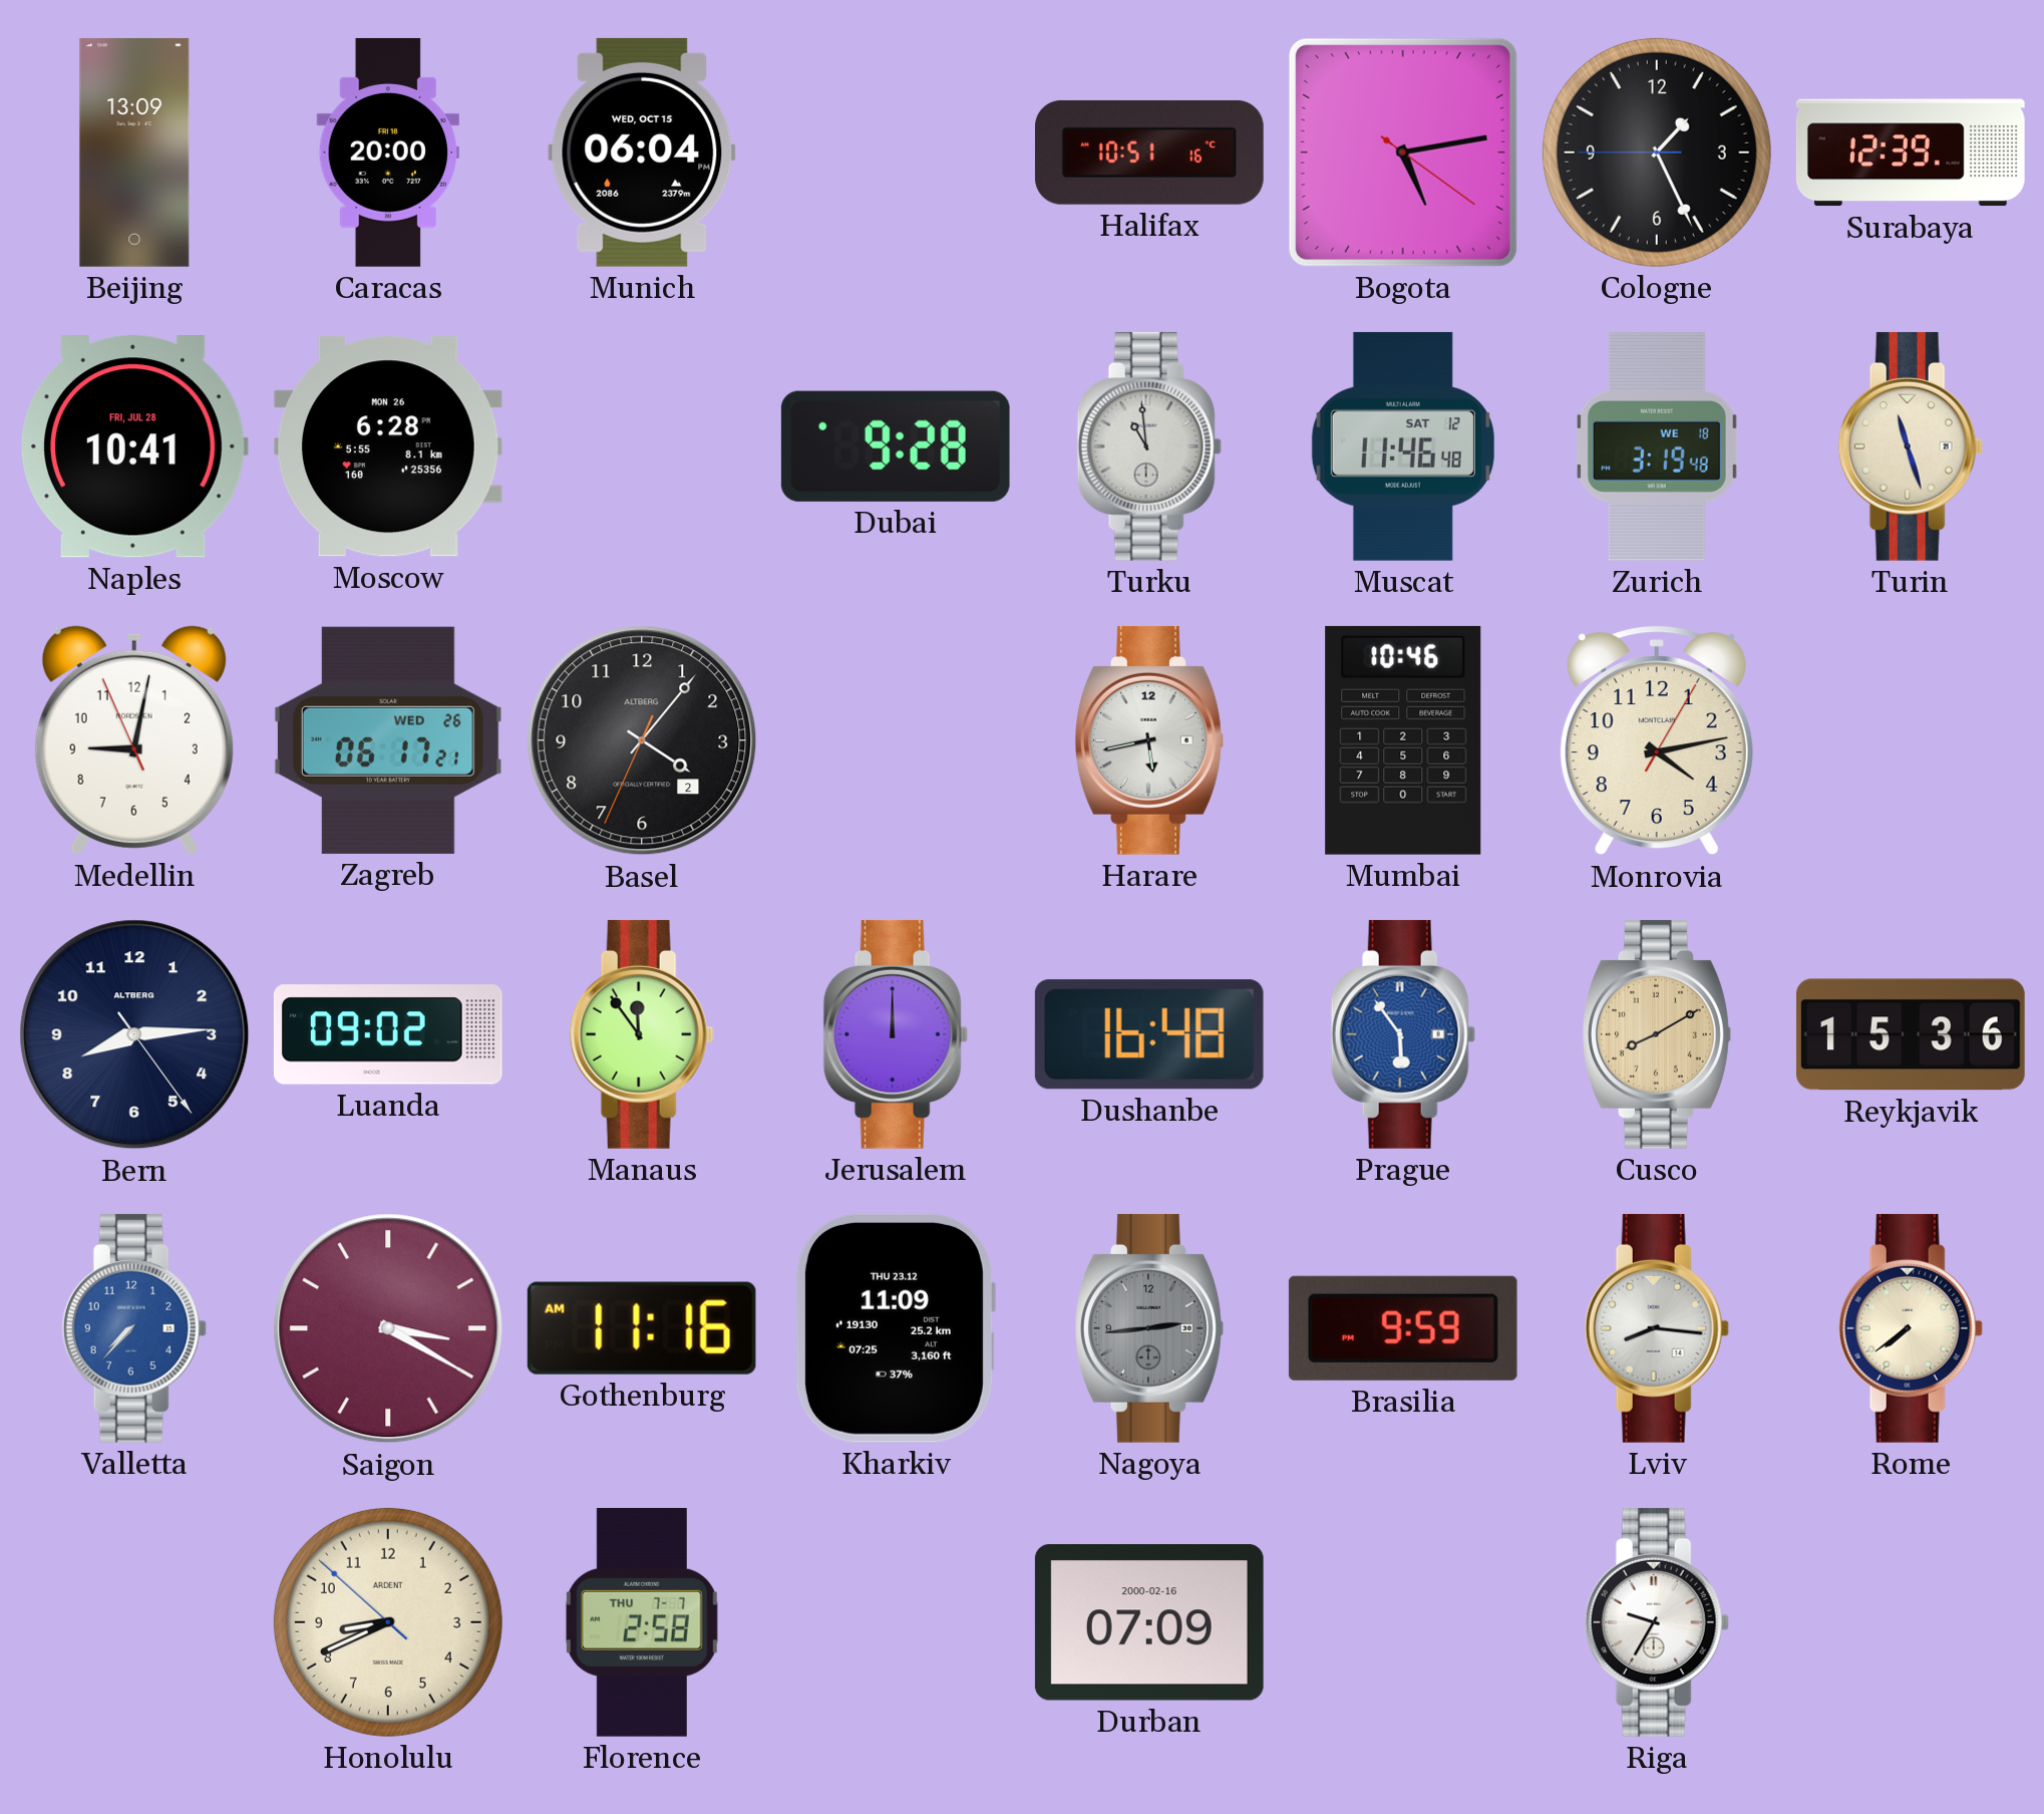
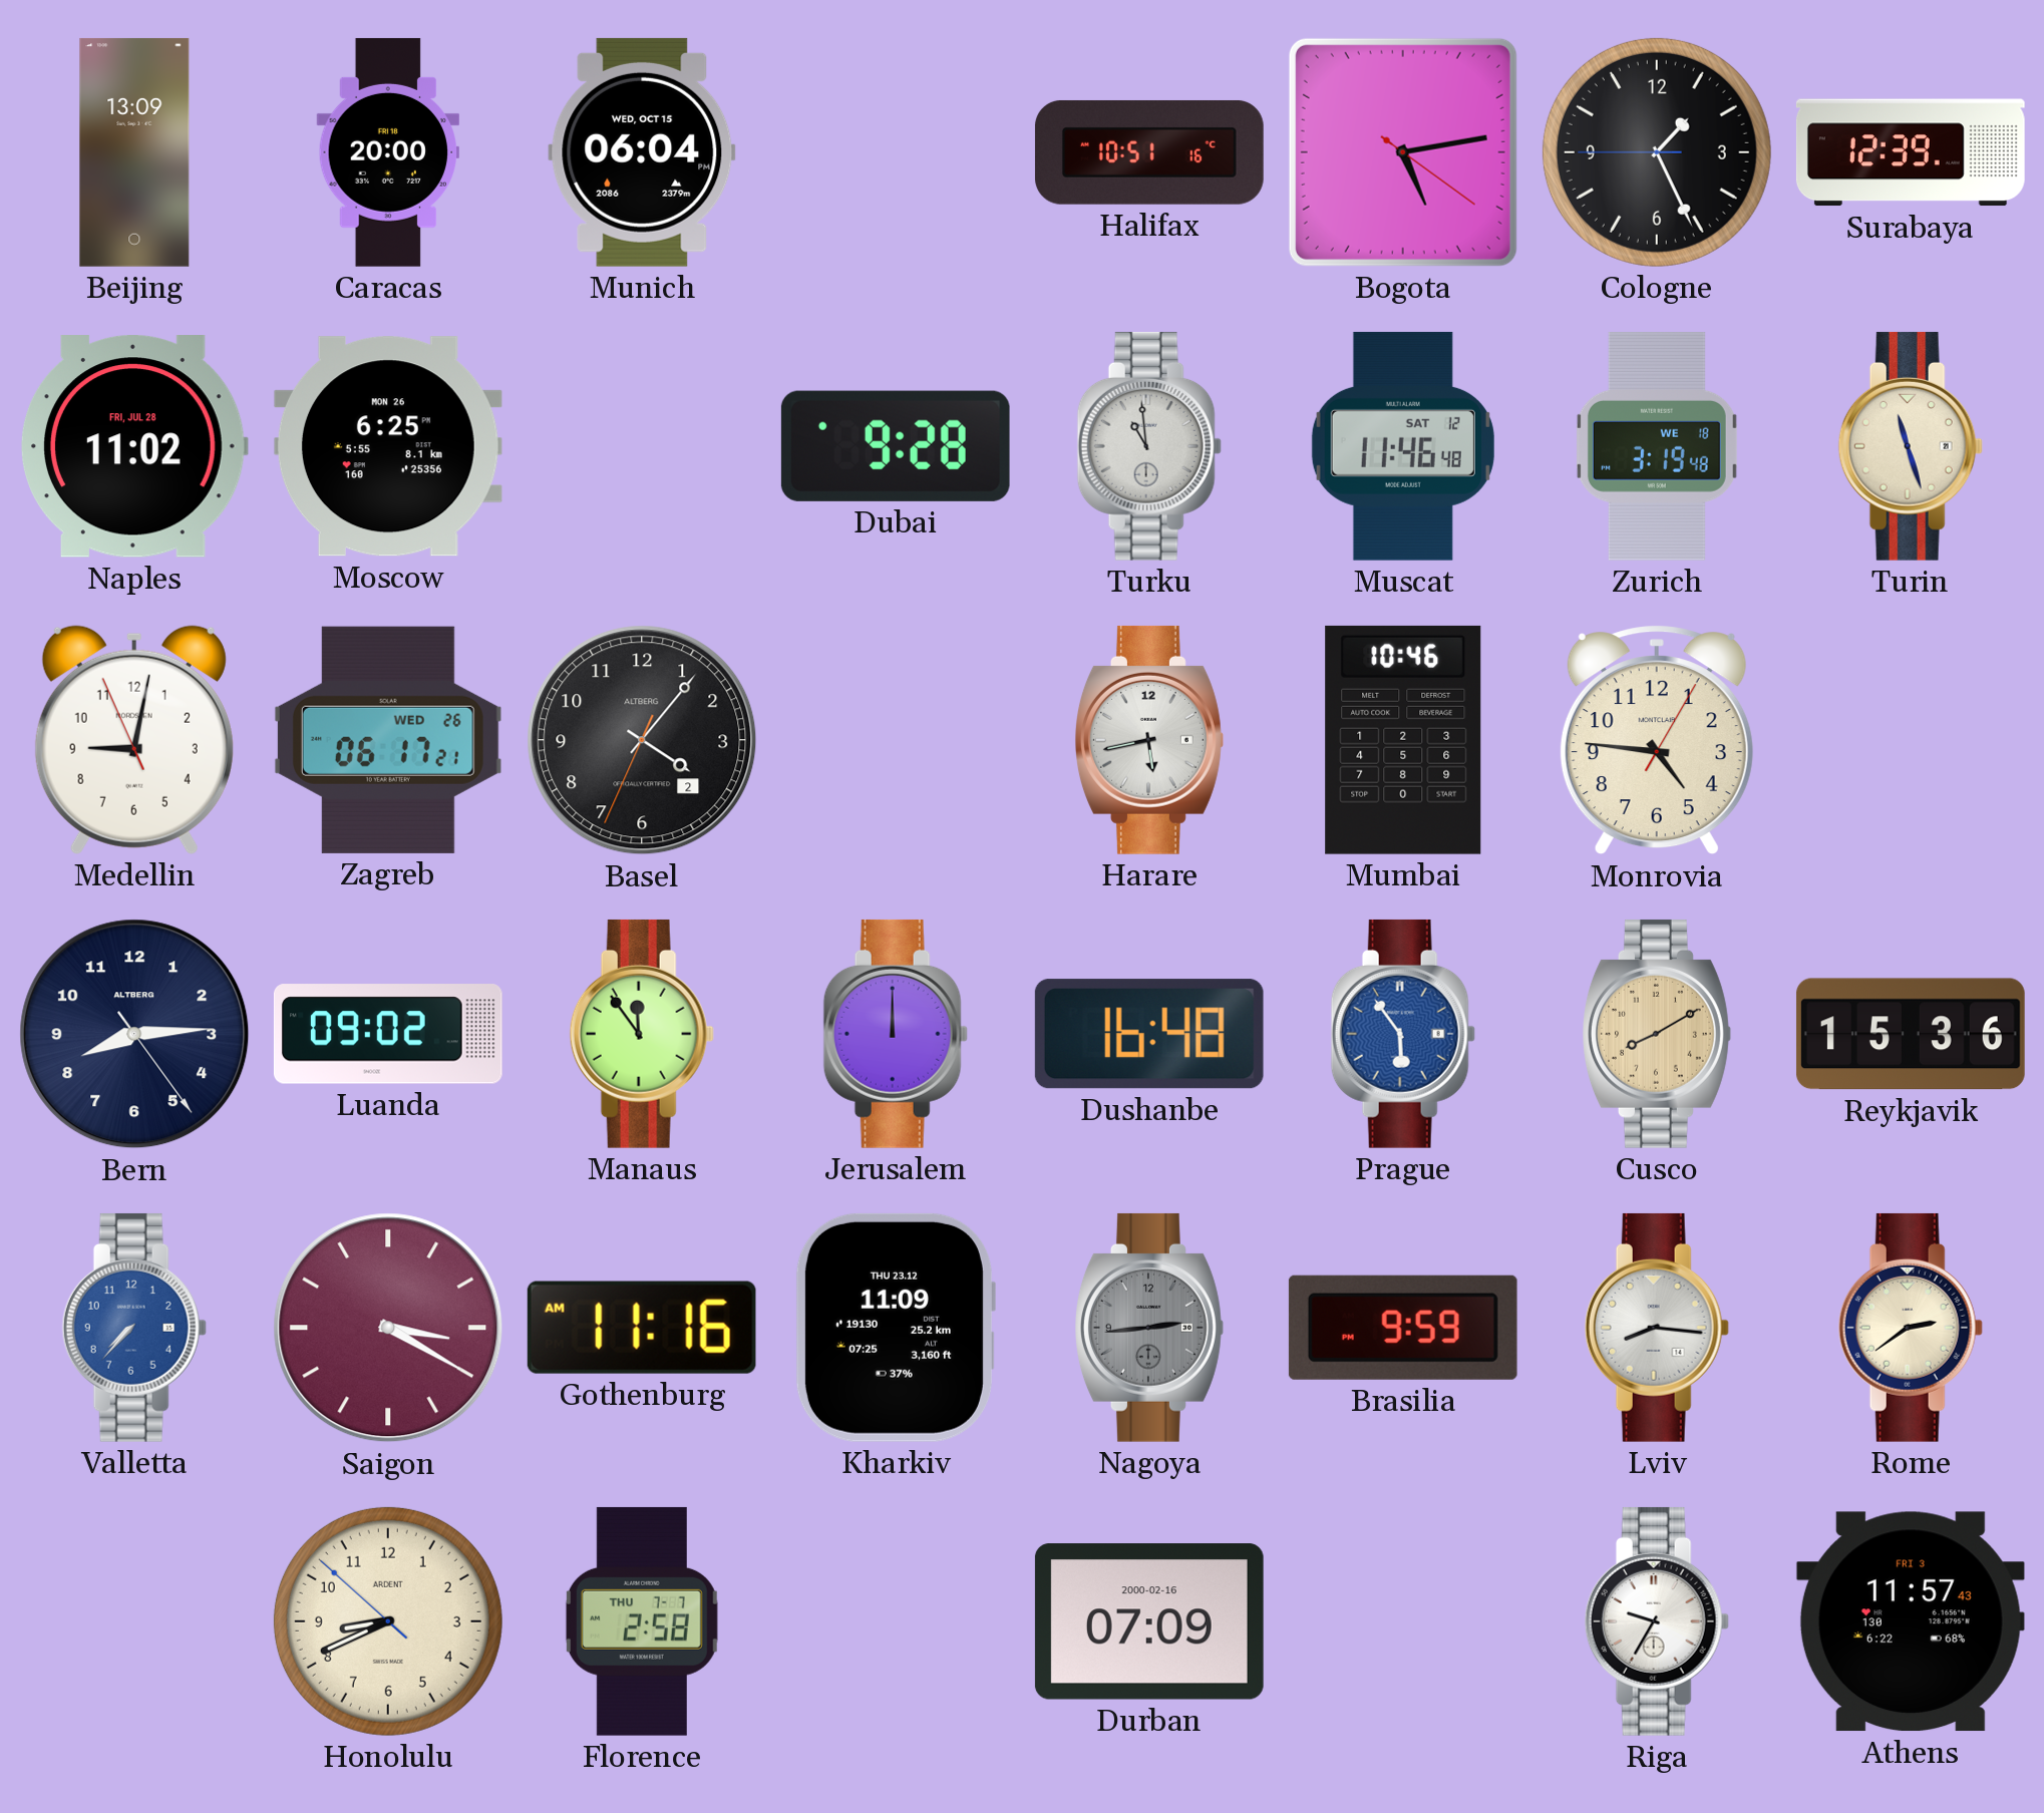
Naples: 10:41 -> 11:02
Moscow: 6:28 -> 6:25
Monrovia: 4:13 -> 4:46
Rome: 7:39 -> 2:39
Athens: none -> 11:57
